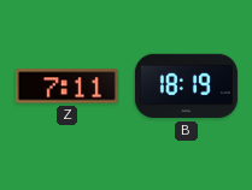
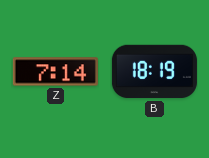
Z: 7:11 -> 7:14
